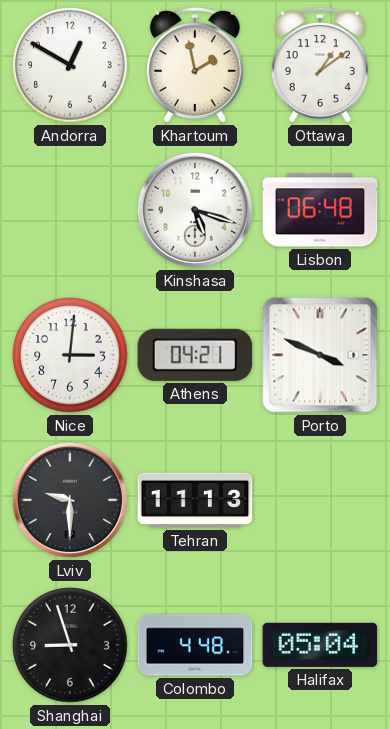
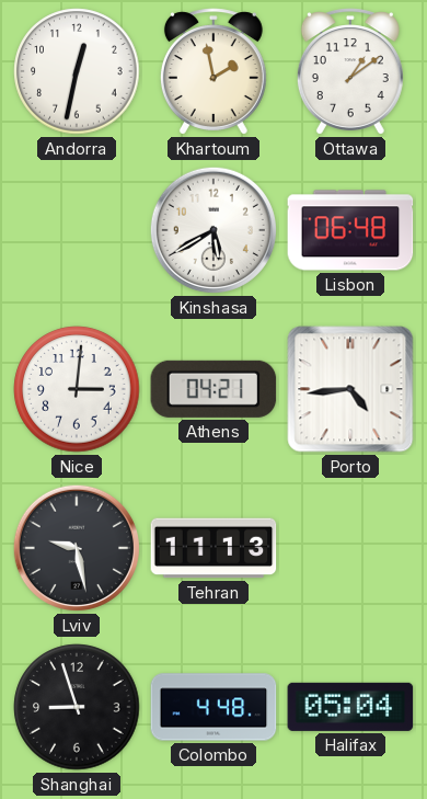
Andorra: 12:50 -> 12:32
Kinshasa: 5:18 -> 5:40
Porto: 3:49 -> 4:44
Lviv: 9:30 -> 9:28
